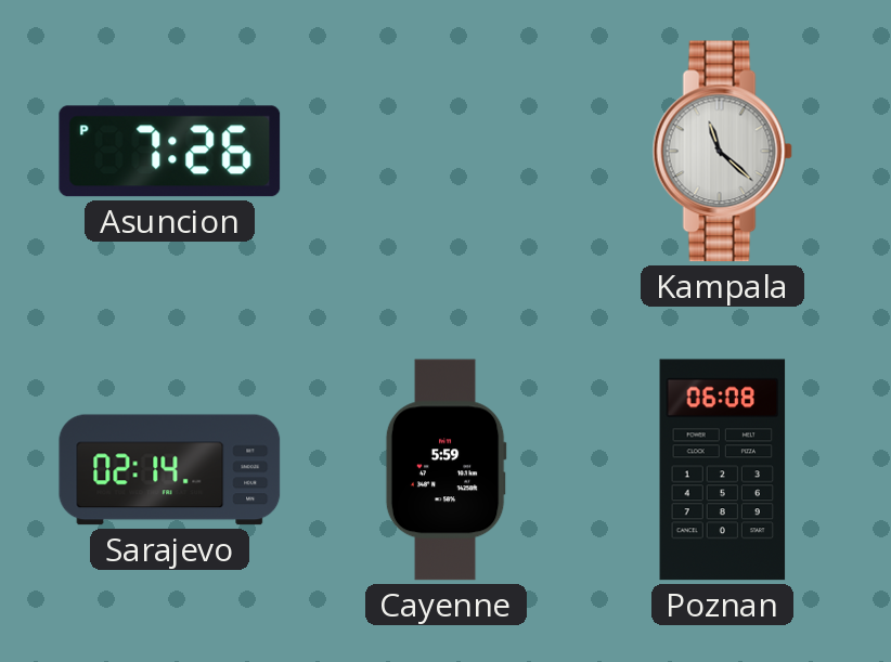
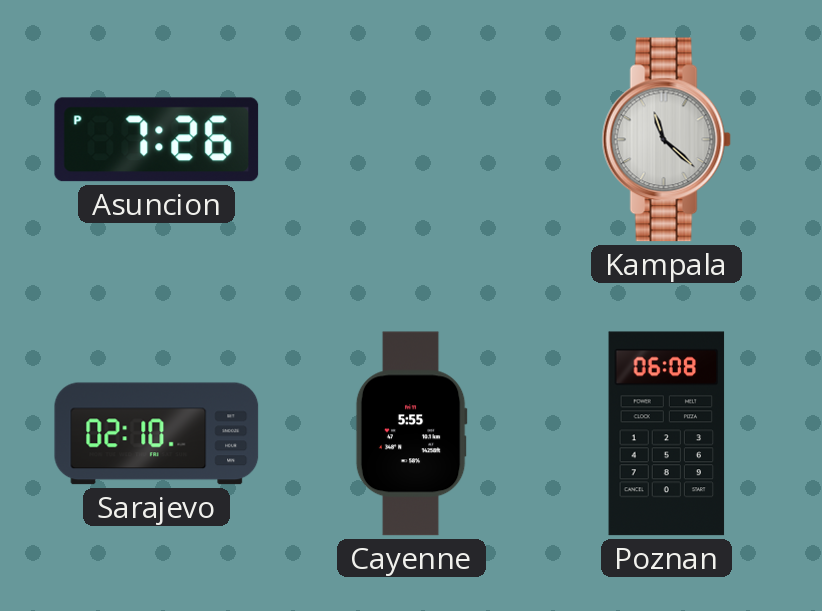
Sarajevo: 02:14 -> 02:10
Cayenne: 5:59 -> 5:55
